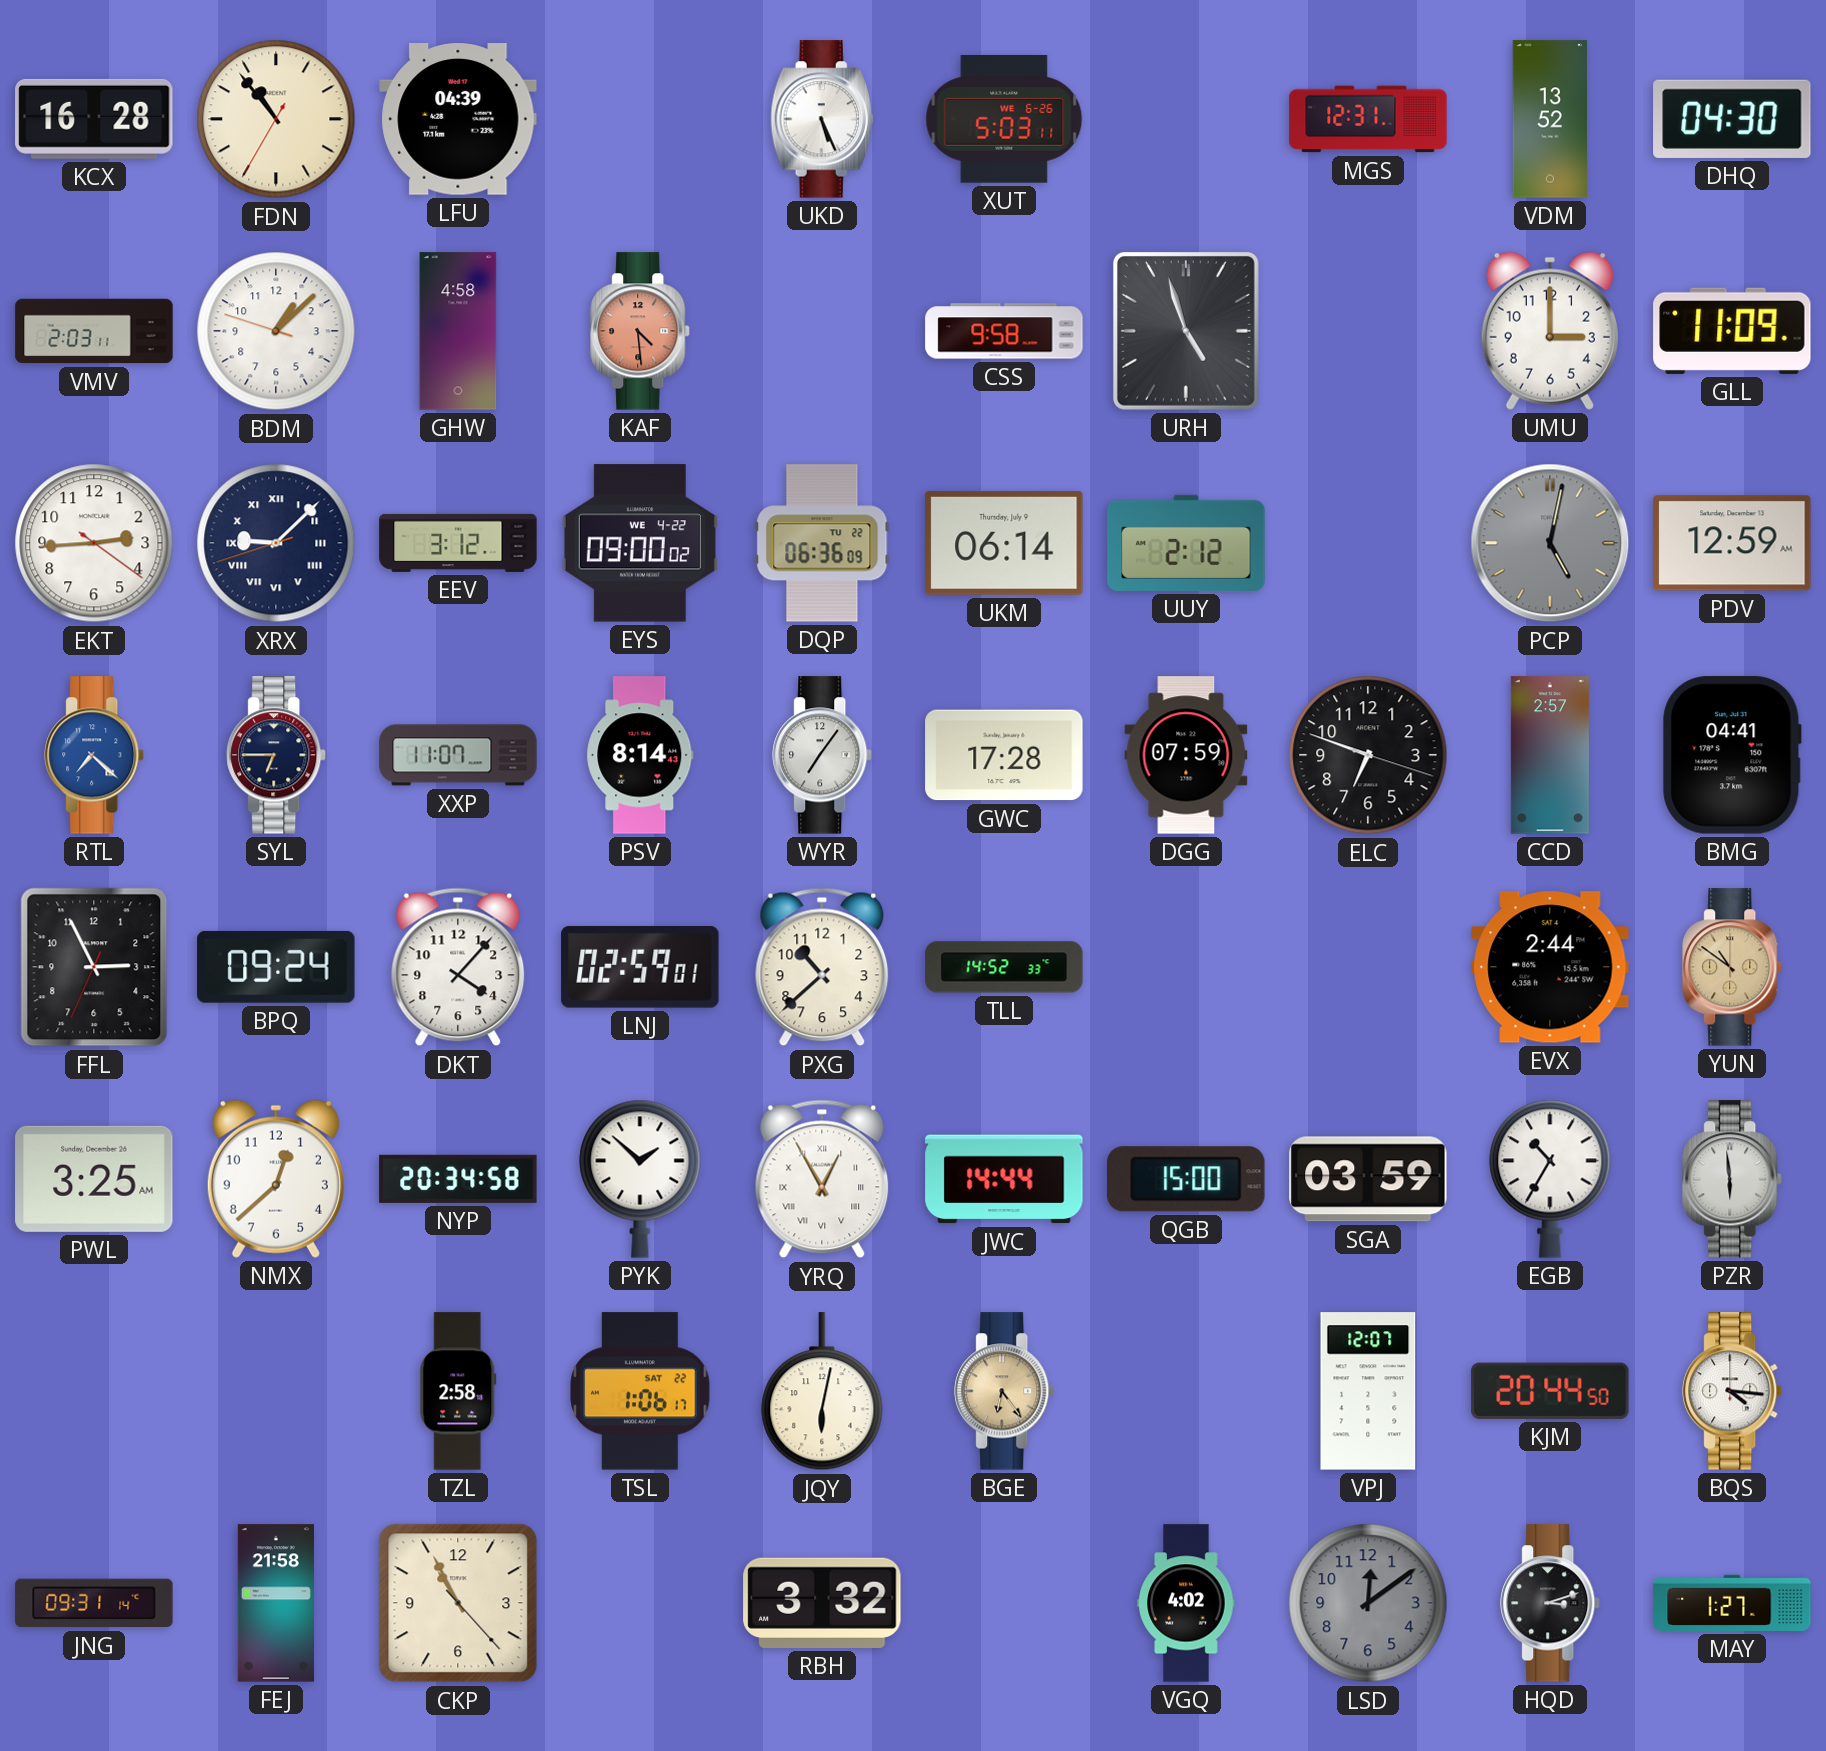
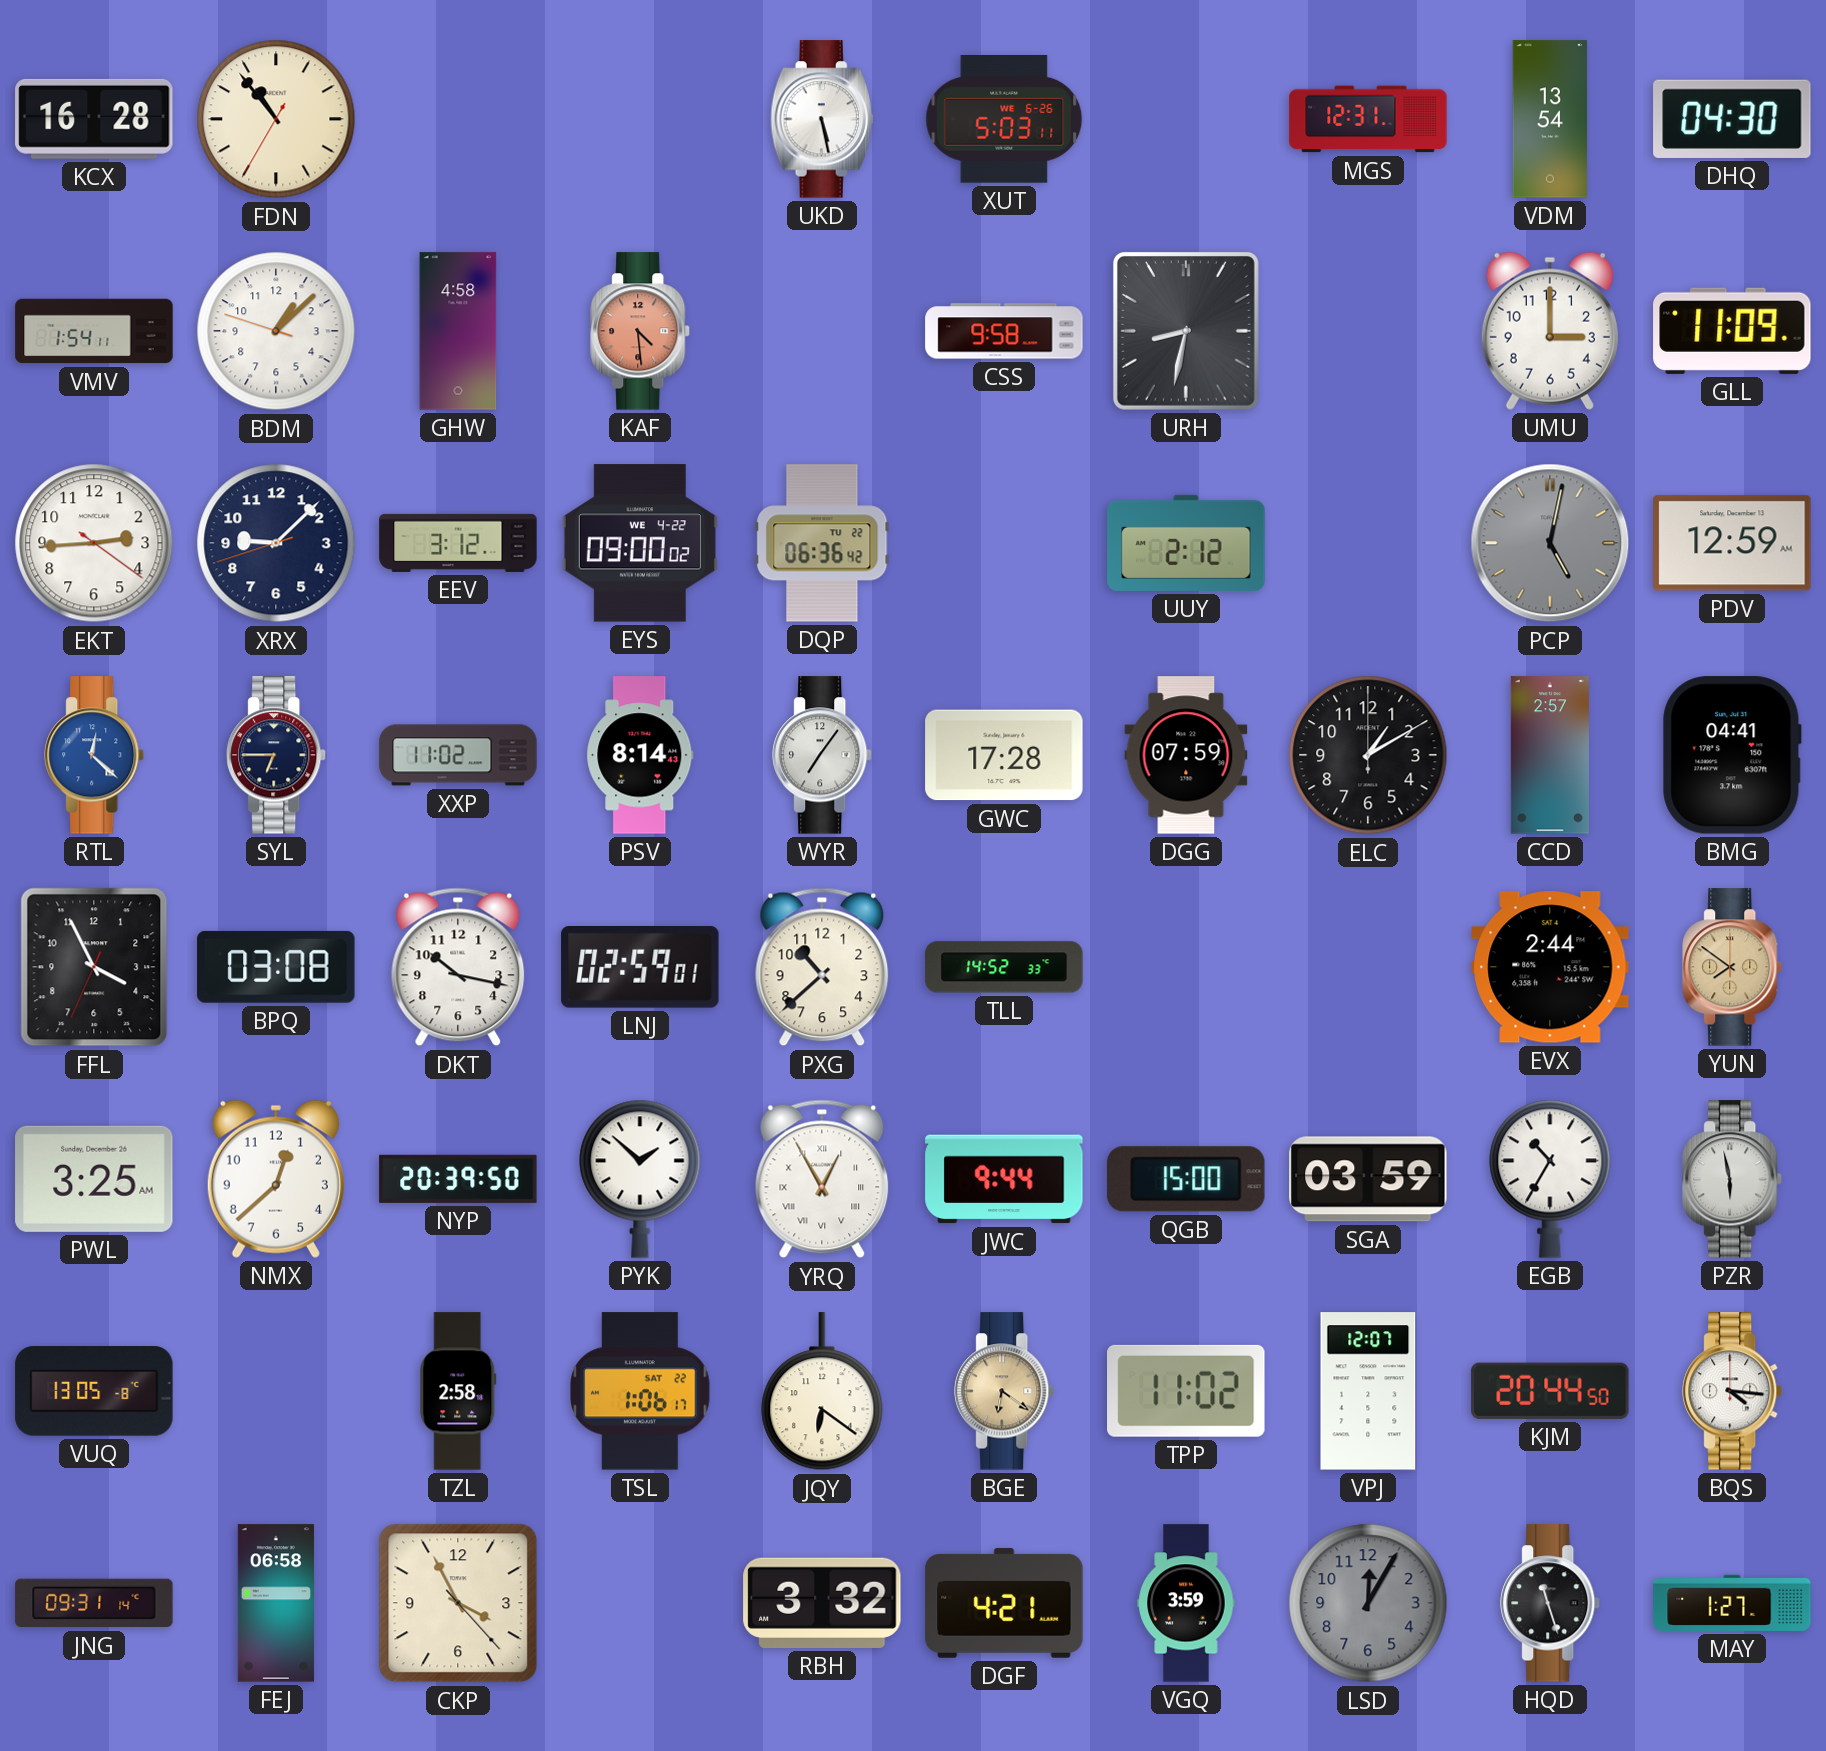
LFU: 04:39 -> none
UKD: 5:26 -> 5:28
VDM: 13:52 -> 13:54
VMV: 2:03 -> 1:54
URH: 4:57 -> 8:32
XRX numerals: Roman -> Arabic
DQP: 06:36:09 -> 06:36:42
UKM: 06:14 -> none
RTL: 7:22 -> 12:22
XXP: 11:07 -> 11:02
ELC: 6:48 -> 1:10
FFL: 2:55 -> 3:55
BPQ: 09:24 -> 03:08
DKT: 4:07 -> 10:17
YUN: 10:51 -> 7:51
NYP: 20:34 -> 20:39
JWC: 14:44 -> 9:44
PZR: 5:59 -> 5:58
VUQ: none -> 13:05
JQY: 6:02 -> 6:21
BGE: 6:24 -> 6:21
TPP: none -> 11:02
FEJ: 21:58 -> 06:58
CKP: 10:55 -> 3:55
DGF: none -> 4:21
VGQ: 4:02 -> 3:59
LSD: 12:09 -> 12:05
HQD: 3:12 -> 11:27
